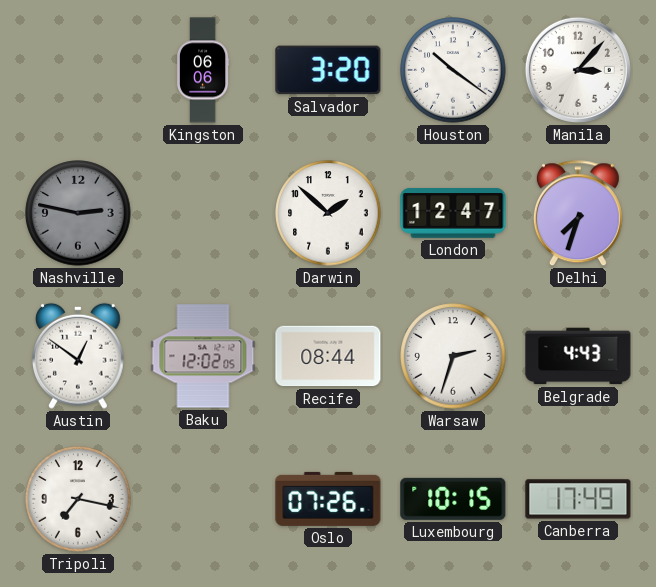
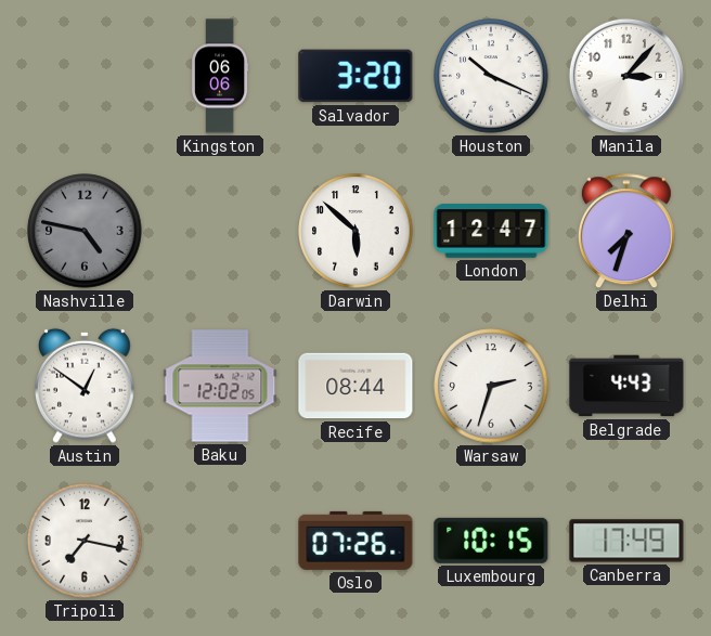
Houston: 10:21 -> 10:19
Nashville: 2:47 -> 4:47
Darwin: 1:52 -> 5:52
